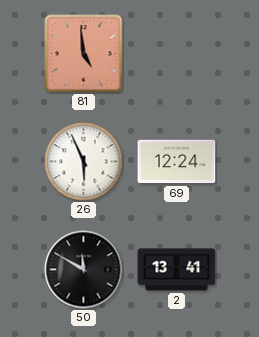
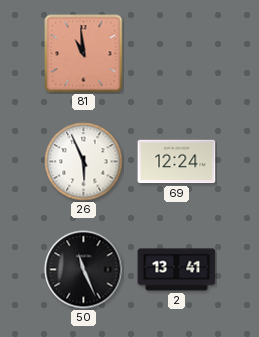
81: 4:59 -> 10:59
50: 11:50 -> 11:26
